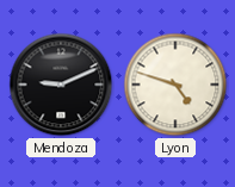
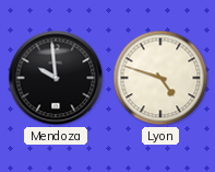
Mendoza: 9:11 -> 9:59
